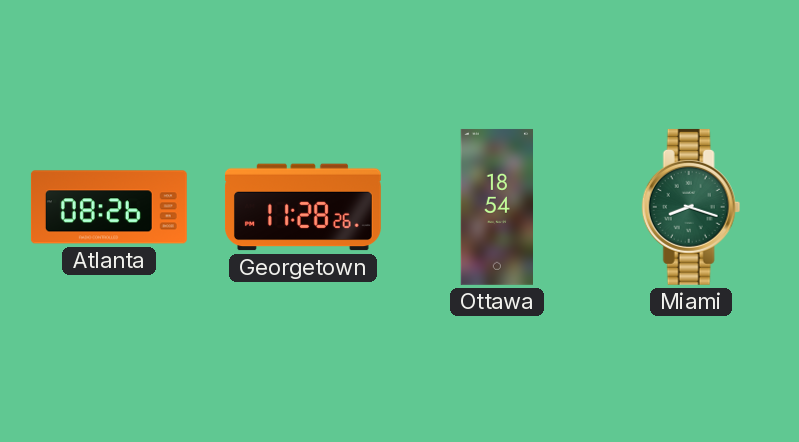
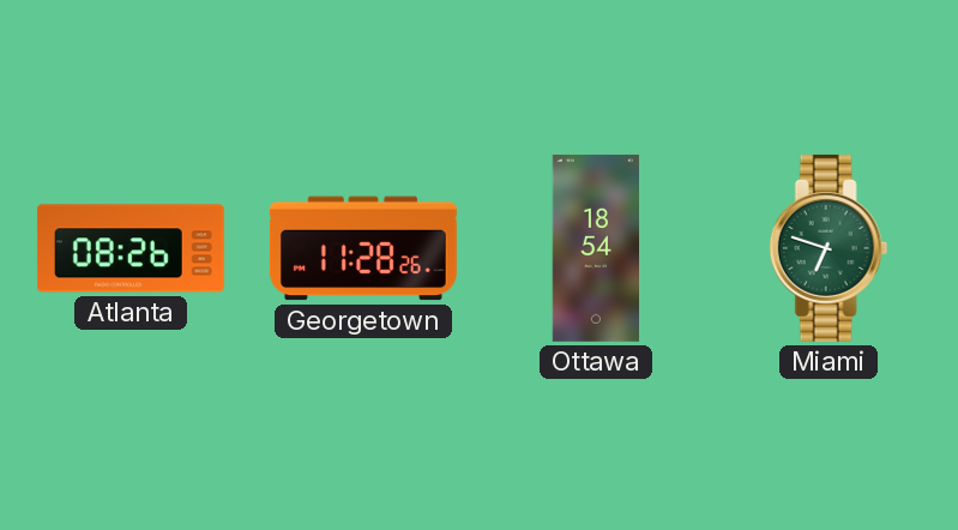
Miami: 8:18 -> 6:48
